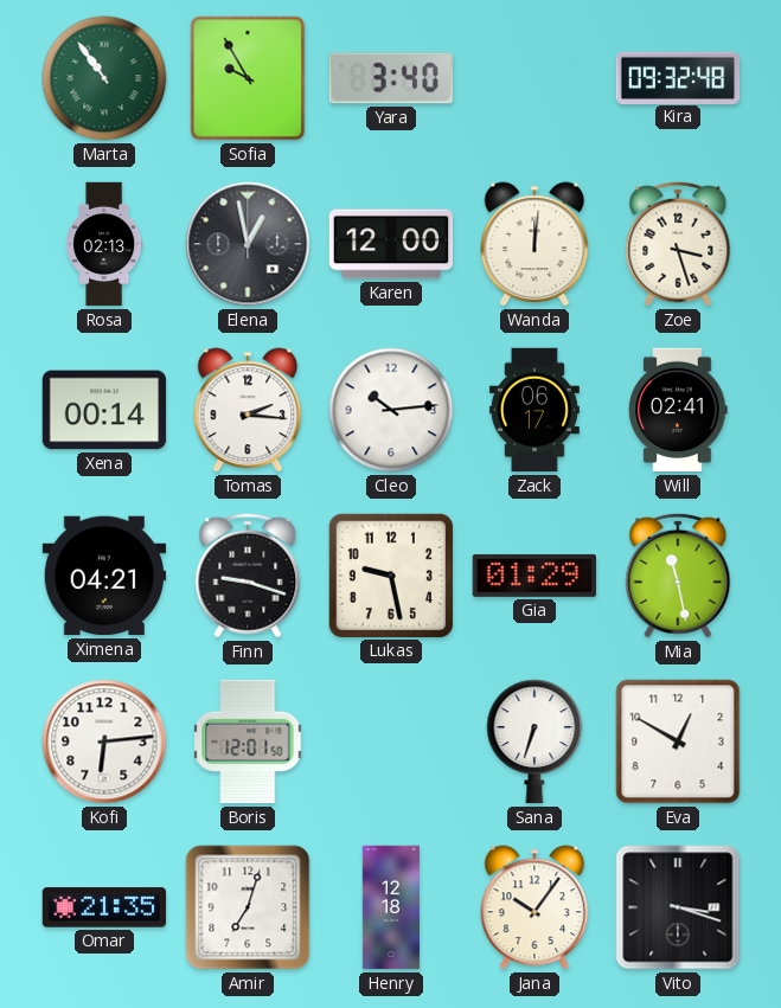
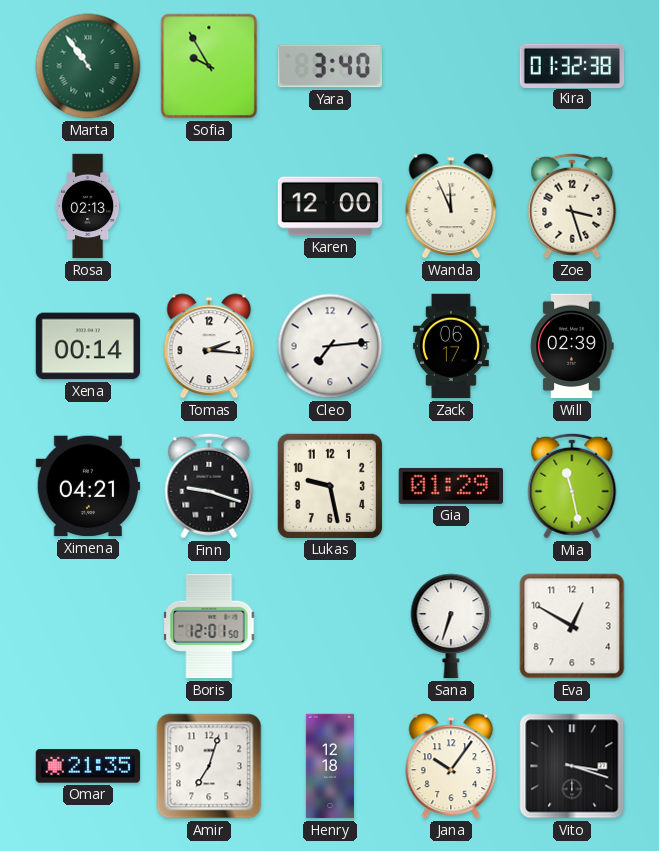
Kira: 09:32 -> 01:32
Elena: 12:58 -> none
Wanda: 12:01 -> 11:56
Cleo: 10:14 -> 7:14
Will: 02:41 -> 02:39
Kofi: 6:14 -> none
